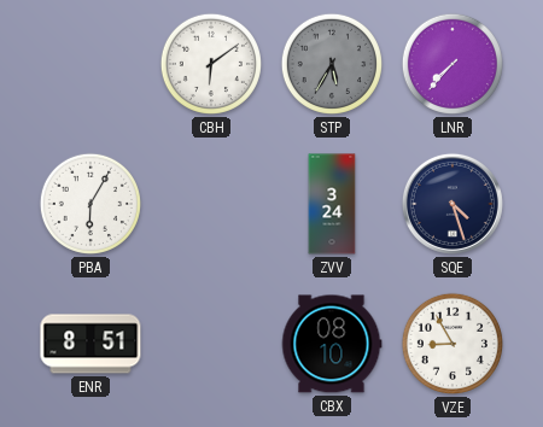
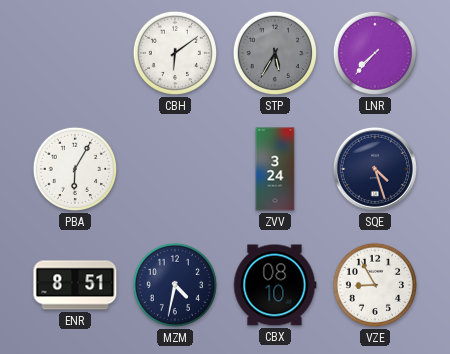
MZM: none -> 4:32
